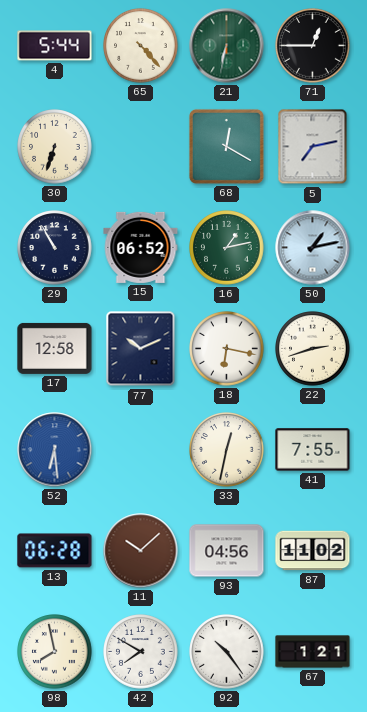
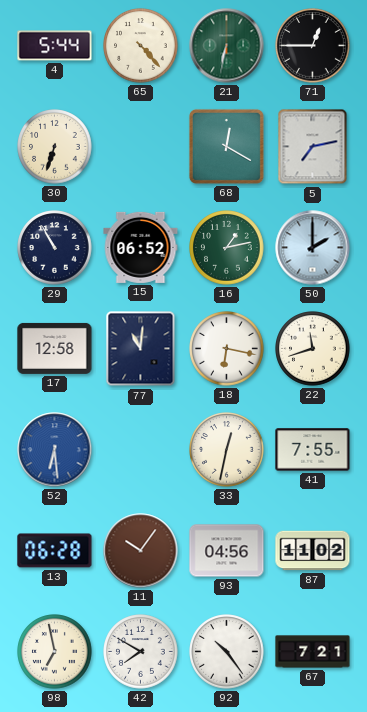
50: 1:13 -> 2:00
77: 10:11 -> 11:01
22: 2:42 -> 11:42
11: 10:08 -> 10:06
98: 7:58 -> 6:58
67: 1:21 -> 7:21
